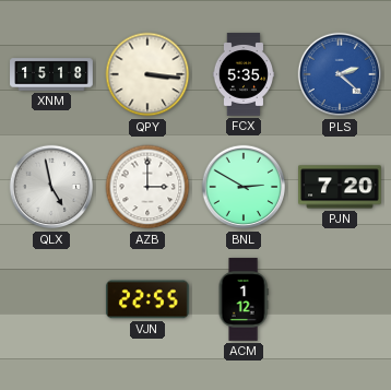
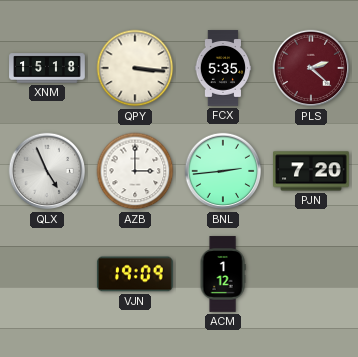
PLS dial: blue -> burgundy
QLX: 4:58 -> 4:56
BNL: 2:50 -> 2:44
VJN: 22:55 -> 19:09
